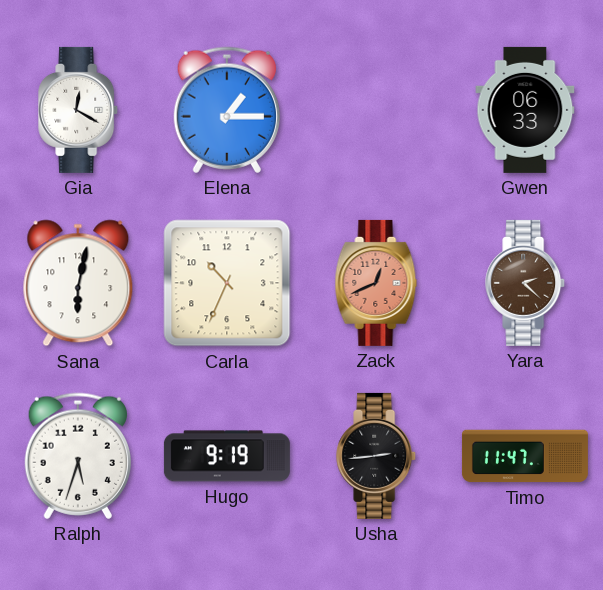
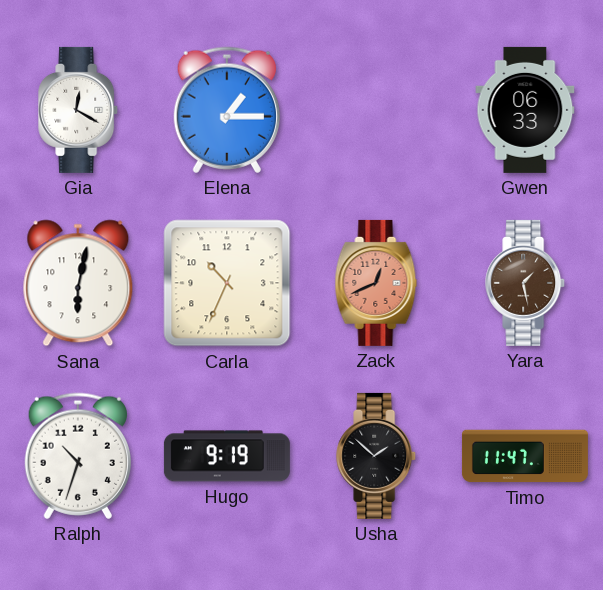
Yara: 2:22 -> 1:28
Ralph: 5:33 -> 10:33
Usha: 2:44 -> 1:52
